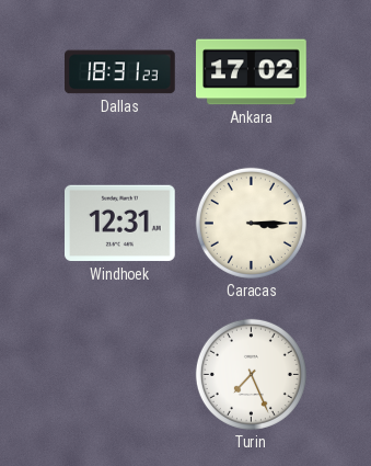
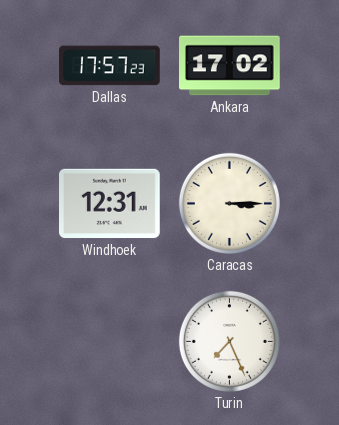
Dallas: 18:31 -> 17:57
